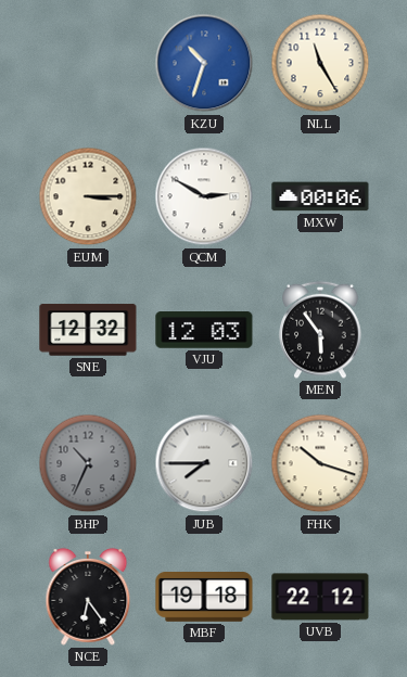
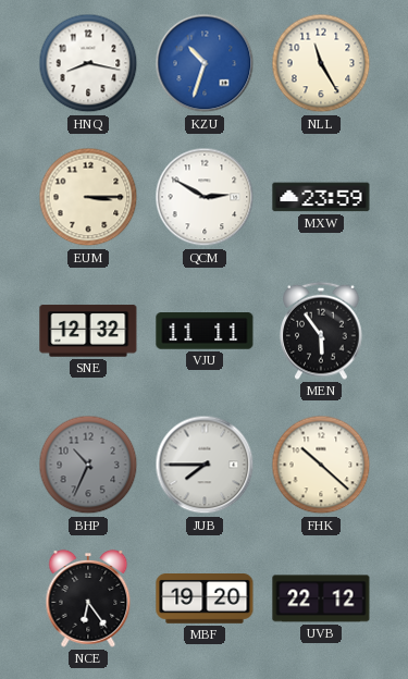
HNQ: none -> 8:17
MXW: 00:06 -> 23:59
VJU: 12:03 -> 11:11
FHK: 10:18 -> 10:22
MBF: 19:18 -> 19:20
